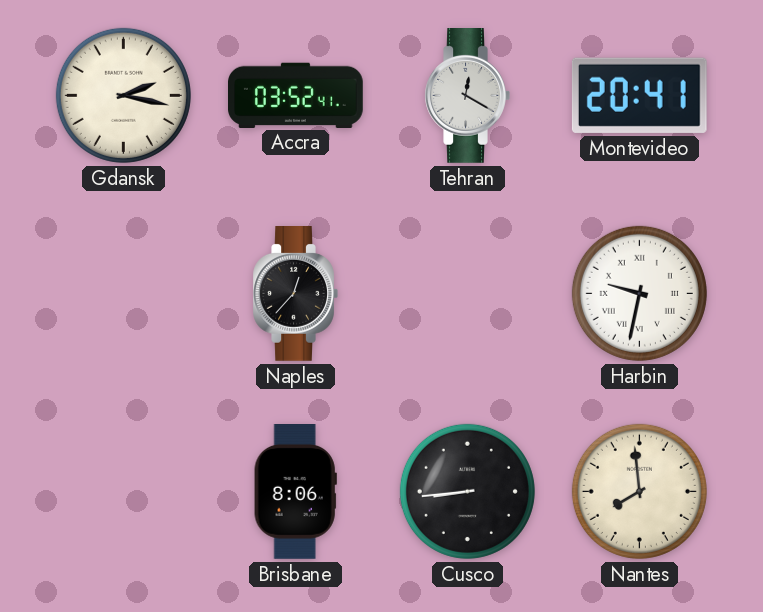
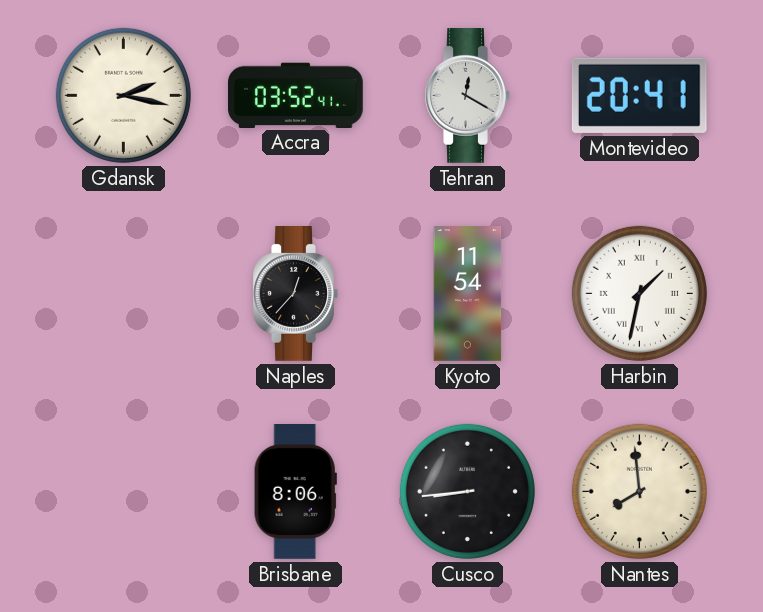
Kyoto: none -> 11:54
Harbin: 9:32 -> 1:32
